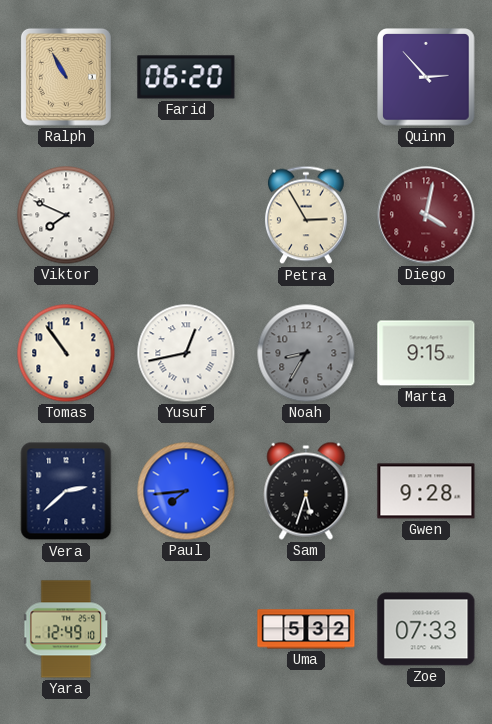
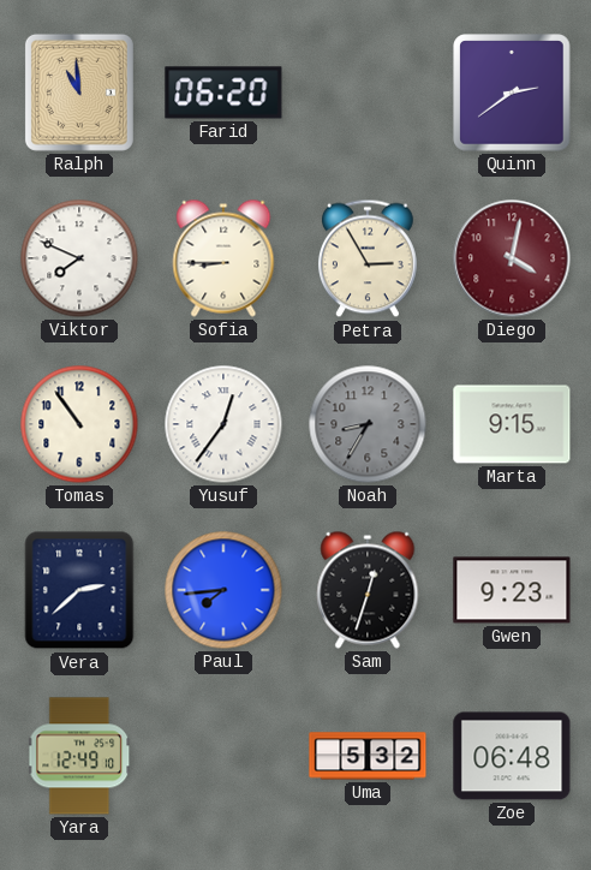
Ralph: 10:55 -> 10:59
Quinn: 2:53 -> 2:39
Sofia: none -> 8:45
Yusuf: 12:43 -> 12:36
Sam: 5:33 -> 12:33
Gwen: 9:28 -> 9:23
Zoe: 07:33 -> 06:48
